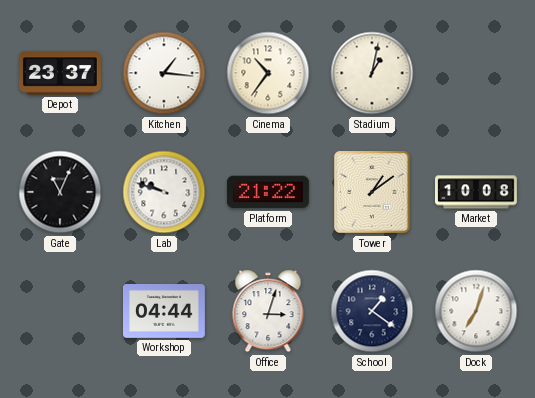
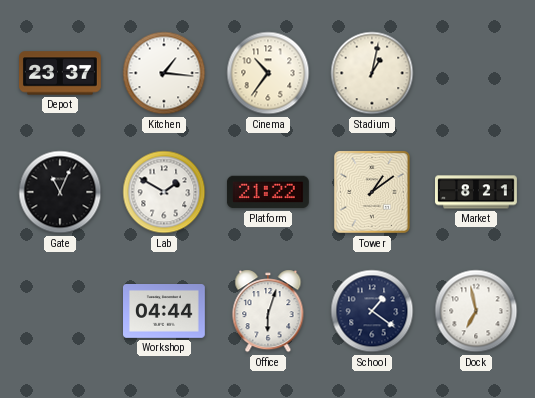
Lab: 9:48 -> 1:50
Market: 10:08 -> 8:21
Office: 3:03 -> 6:03
Dock: 7:03 -> 6:58
